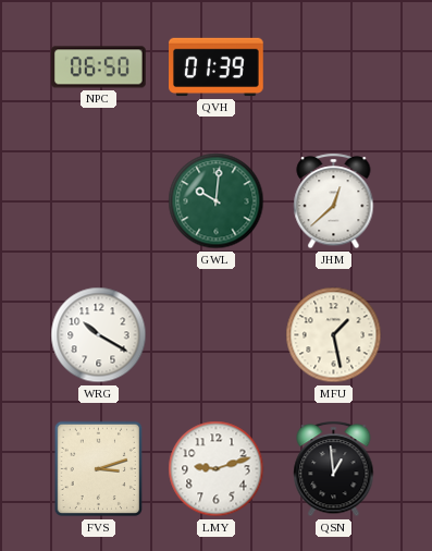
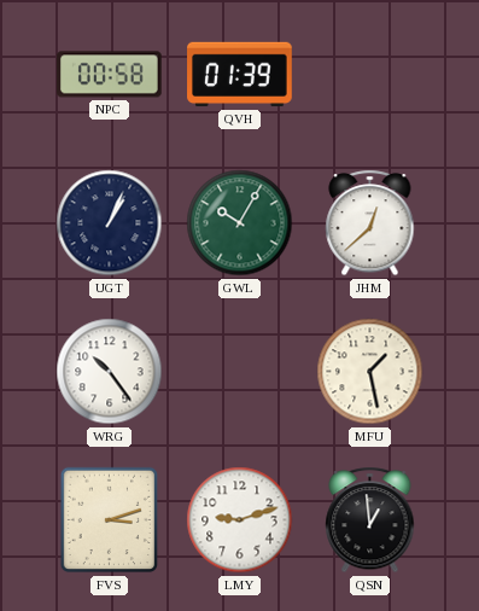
NPC: 06:50 -> 00:58
UGT: none -> 1:04
GWL: 10:01 -> 10:05
WRG: 10:20 -> 10:24
